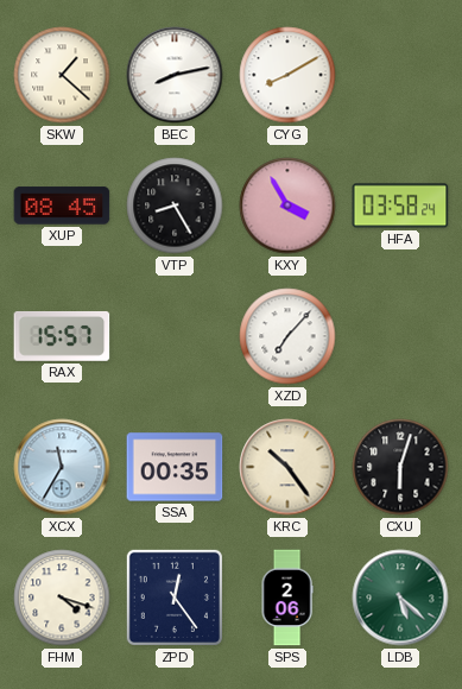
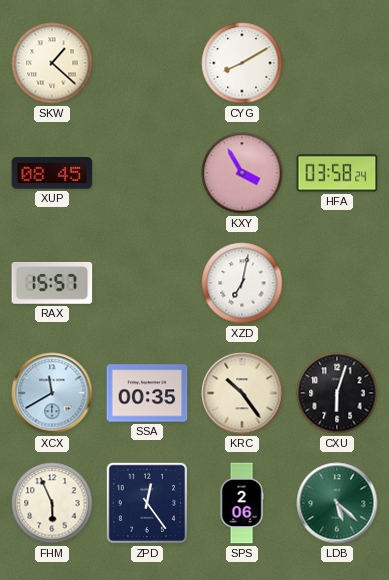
BEC: 8:13 -> none
VTP: 8:25 -> none
XZD: 7:07 -> 7:02
XCX: 11:35 -> 11:40
FHM: 4:18 -> 5:56
